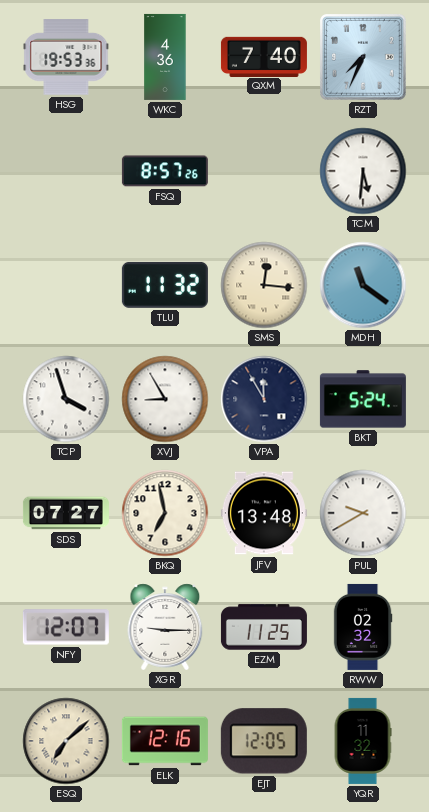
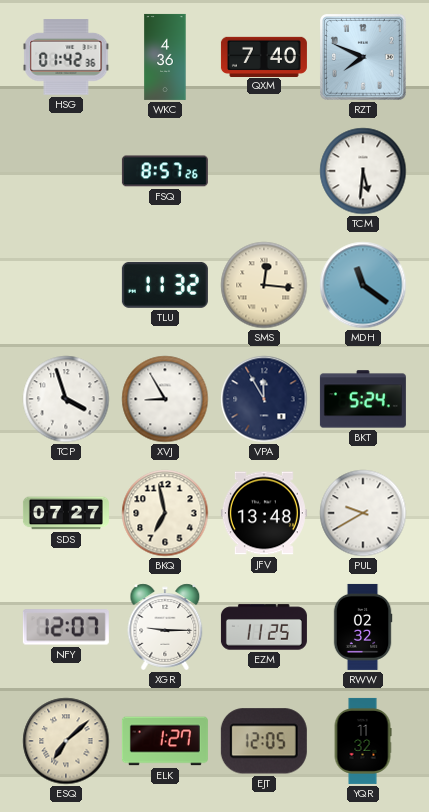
HSG: 19:53 -> 01:42
RZT: 7:34 -> 7:49
ELK: 12:16 -> 1:27
